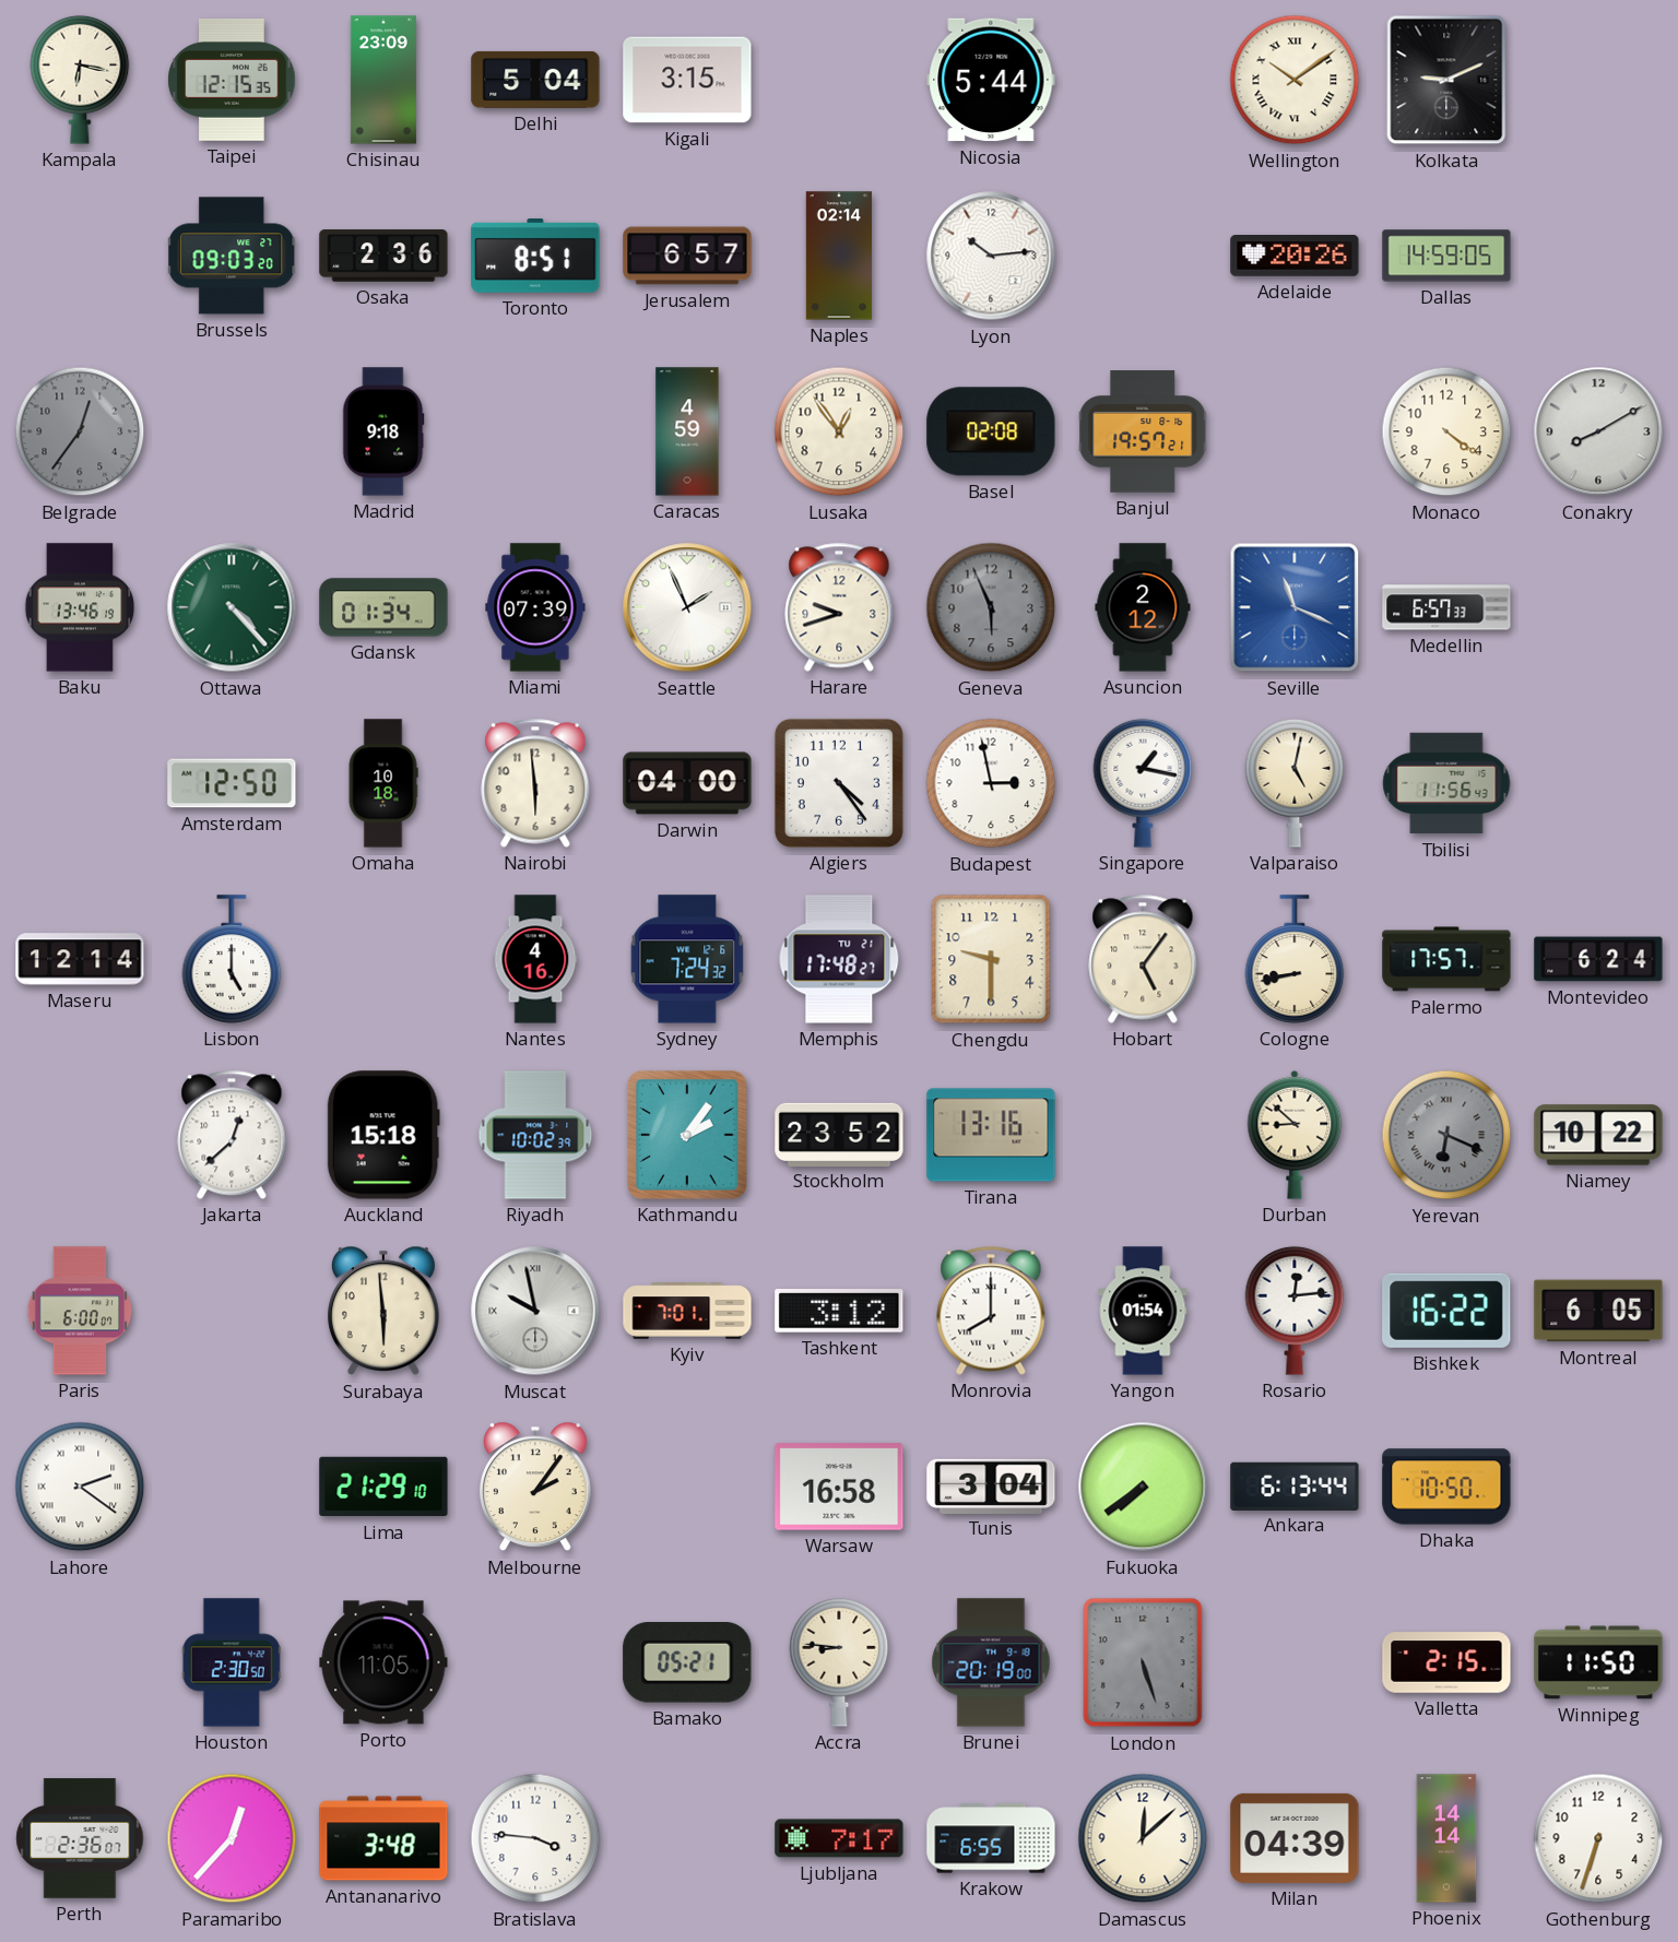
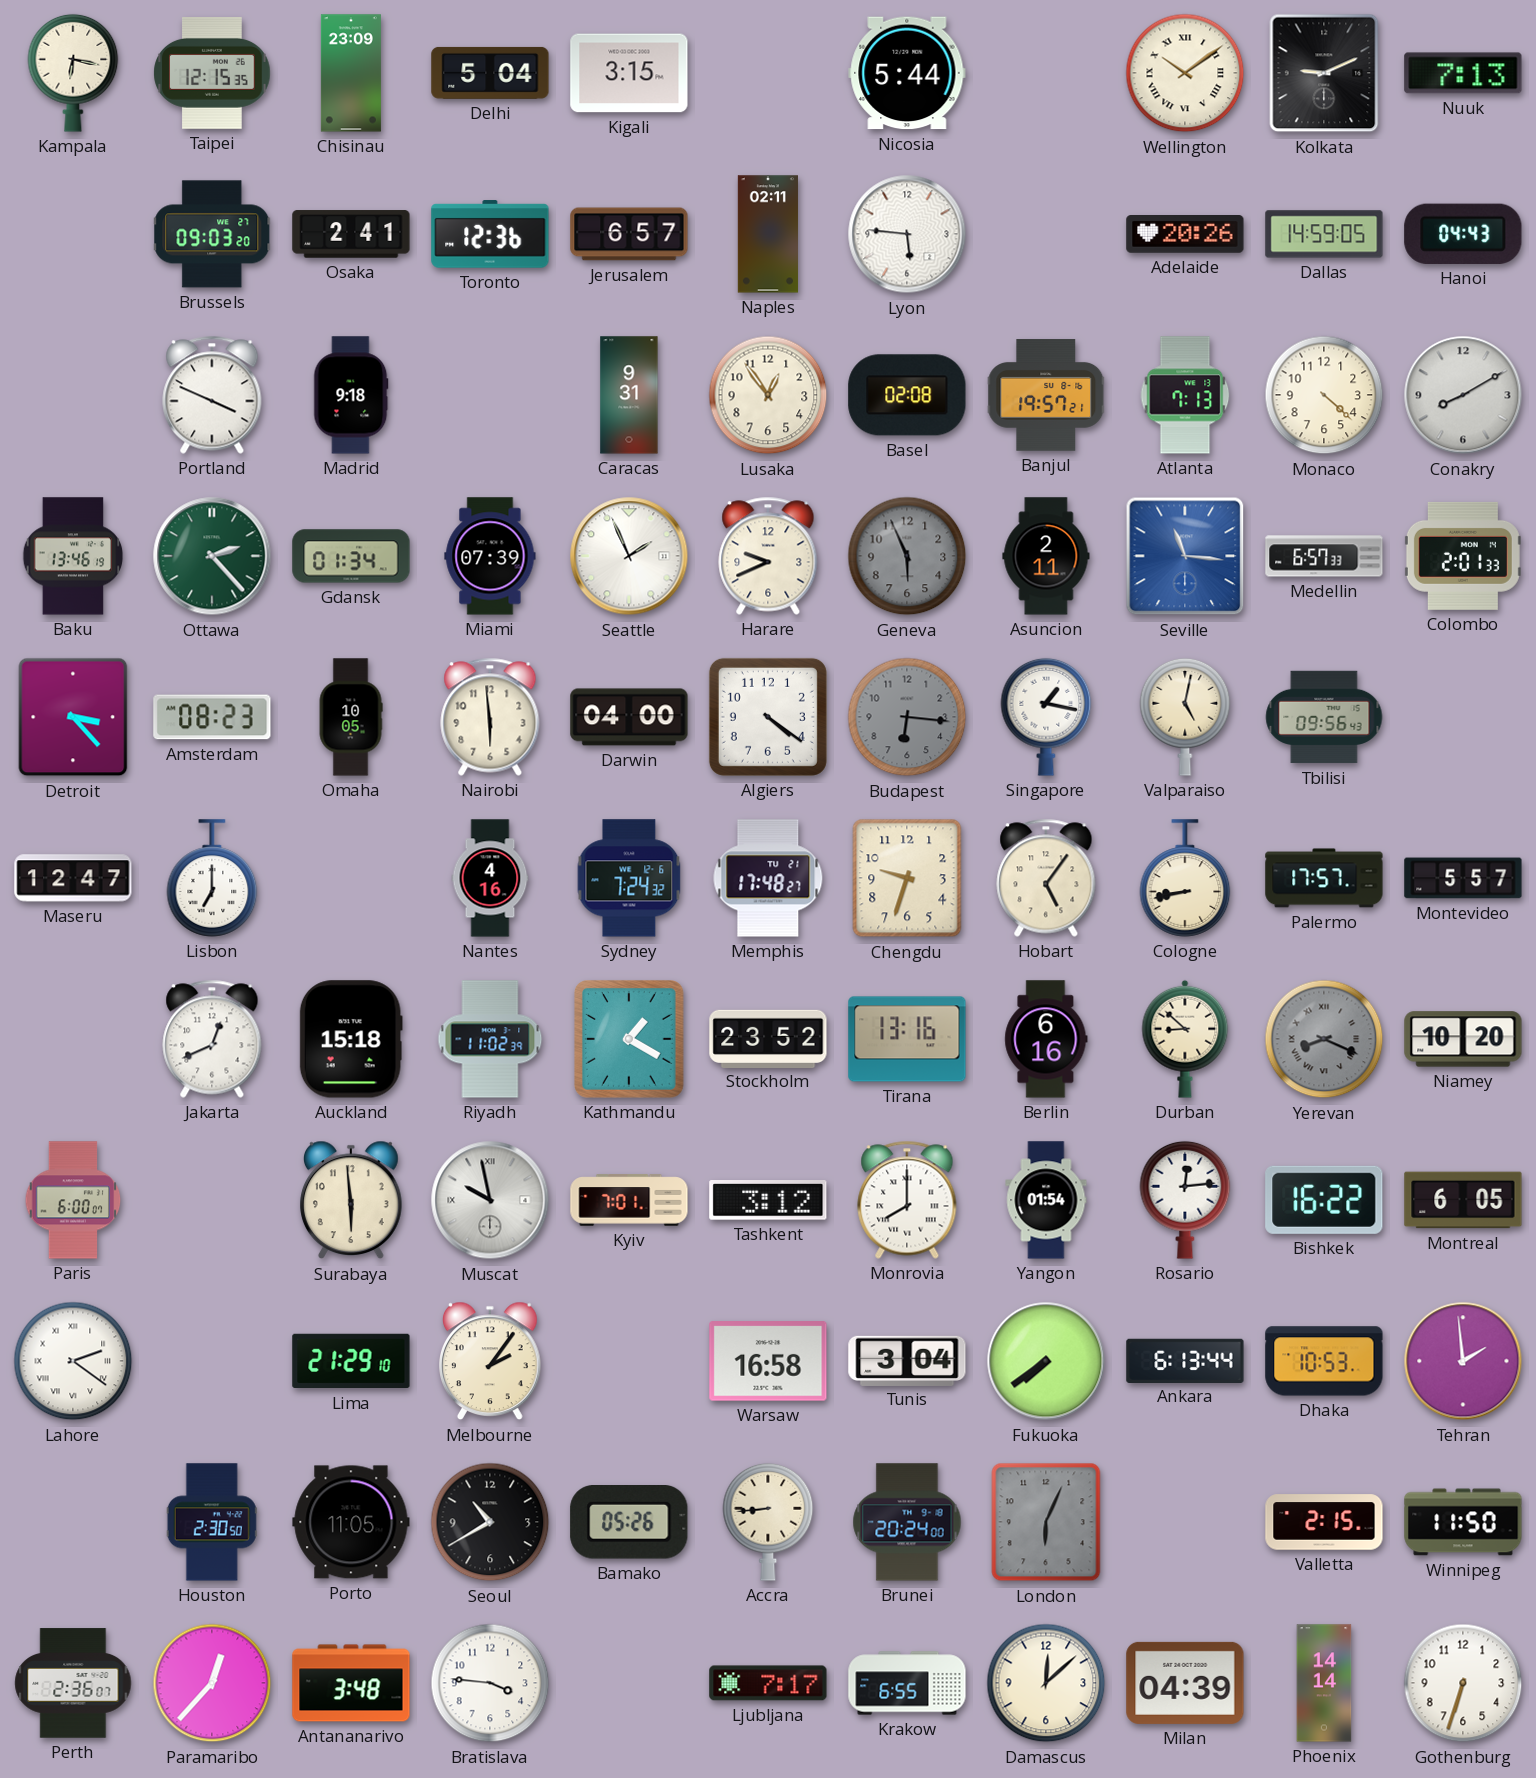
Nuuk: none -> 7:13
Osaka: 2:36 -> 2:41
Toronto: 8:51 -> 12:36
Naples: 02:14 -> 02:11
Lyon: 10:14 -> 5:46
Hanoi: none -> 04:43
Belgrade: 12:36 -> none
Portland: none -> 3:49
Caracas: 4:59 -> 9:31
Atlanta: none -> 7:13
Monaco: 4:21 -> 4:22
Ottawa: 4:23 -> 2:23
Harare: 9:42 -> 9:41
Asuncion: 2:12 -> 2:11
Seville: 11:19 -> 11:16
Colombo: none -> 2:01
Detroit: none -> 3:23
Amsterdam: 12:50 -> 08:23
Omaha: 10:18 -> 10:05
Algiers: 4:24 -> 4:21
Budapest: 2:58 -> 6:16
Budapest dial: white -> grey
Tbilisi: 11:56 -> 09:56
Maseru: 12:14 -> 12:47
Lisbon: 5:00 -> 7:00
Chengdu: 9:30 -> 9:33
Montevideo: 6:24 -> 5:57
Jakarta: 12:38 -> 12:41
Riyadh: 10:02 -> 11:02
Kathmandu: 2:06 -> 1:20
Berlin: none -> 6:16
Yerevan: 6:19 -> 8:19
Niamey: 10:22 -> 10:20
Dhaka: 10:50 -> 10:53
Tehran: none -> 1:59
Seoul: none -> 10:40
Bamako: 05:21 -> 05:26
Accra: 8:46 -> 8:44
Brunei: 20:19 -> 20:24
London: 5:27 -> 6:04
